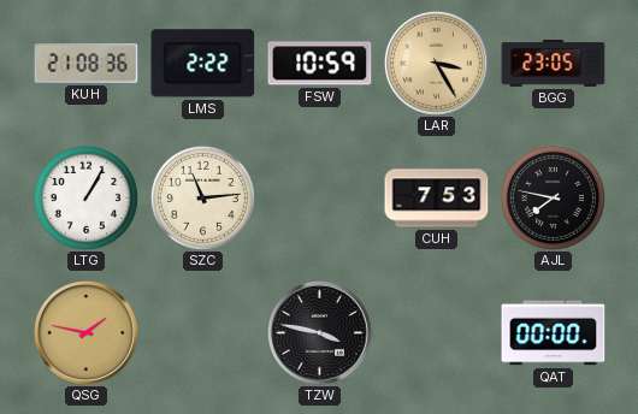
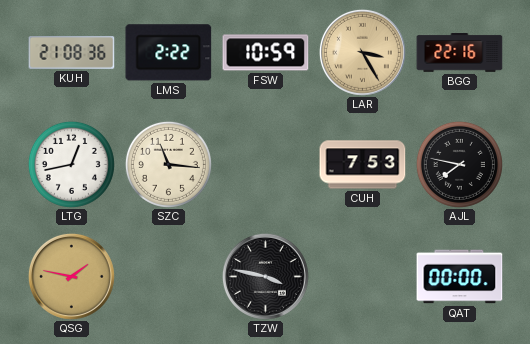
BGG: 23:05 -> 22:16
LTG: 1:05 -> 12:43
SZC: 11:14 -> 11:16
